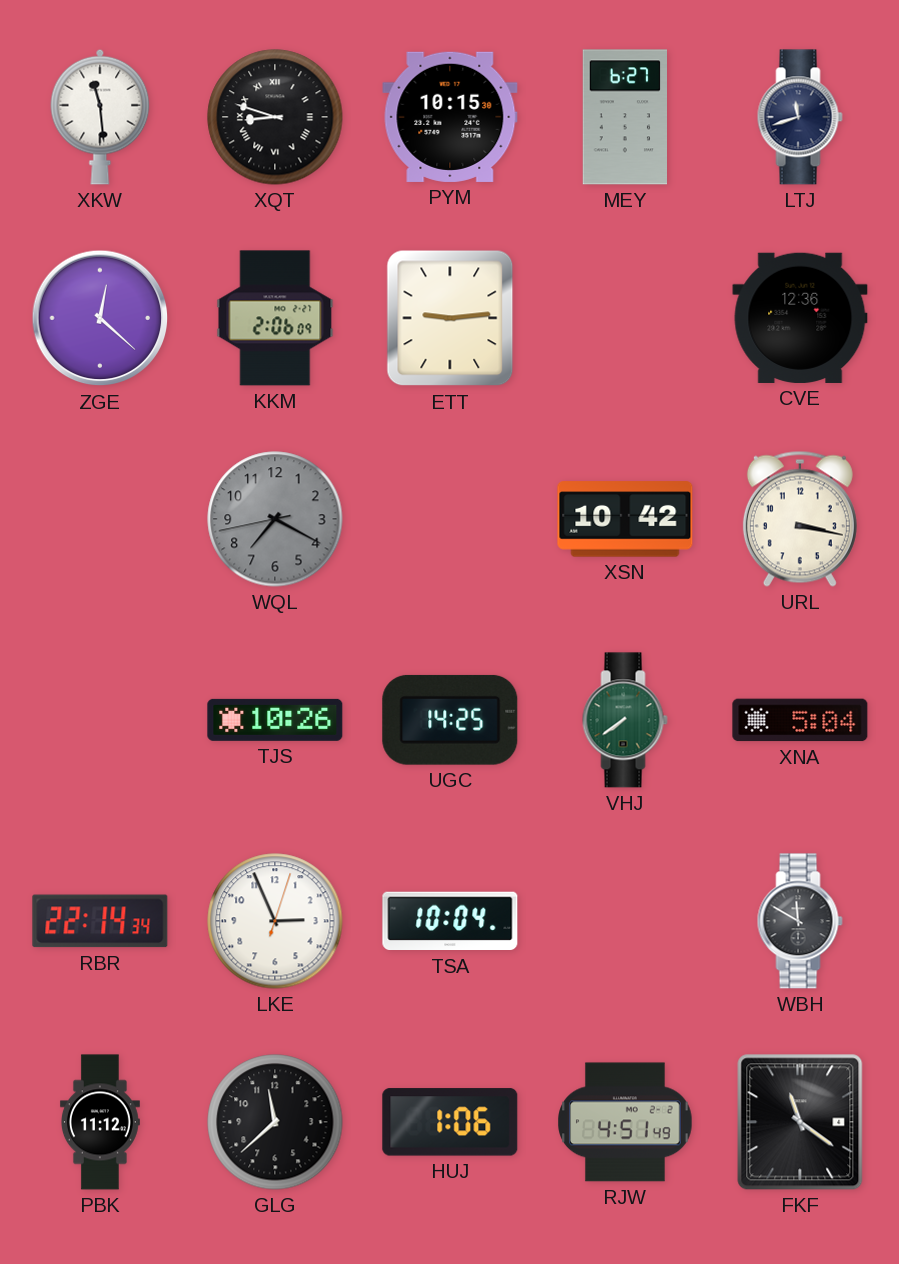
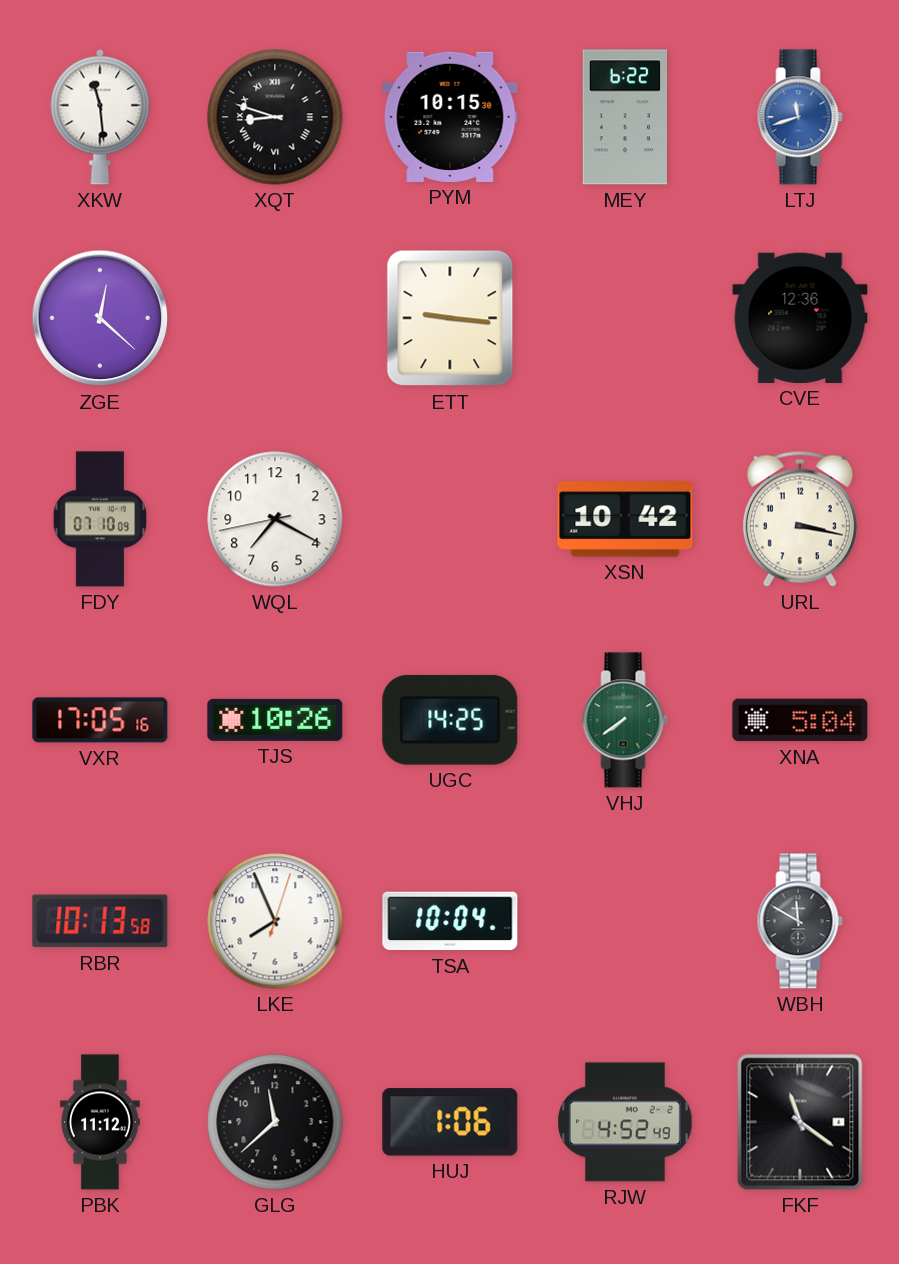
MEY: 6:27 -> 6:22
LTJ dial: navy -> blue
KKM: 2:06 -> none
ETT: 9:14 -> 9:16
FDY: none -> 07:10
WQL dial: grey -> white
VXR: none -> 17:05
RBR: 22:14 -> 10:13
LKE: 2:56 -> 7:56
RJW: 4:51 -> 4:52
